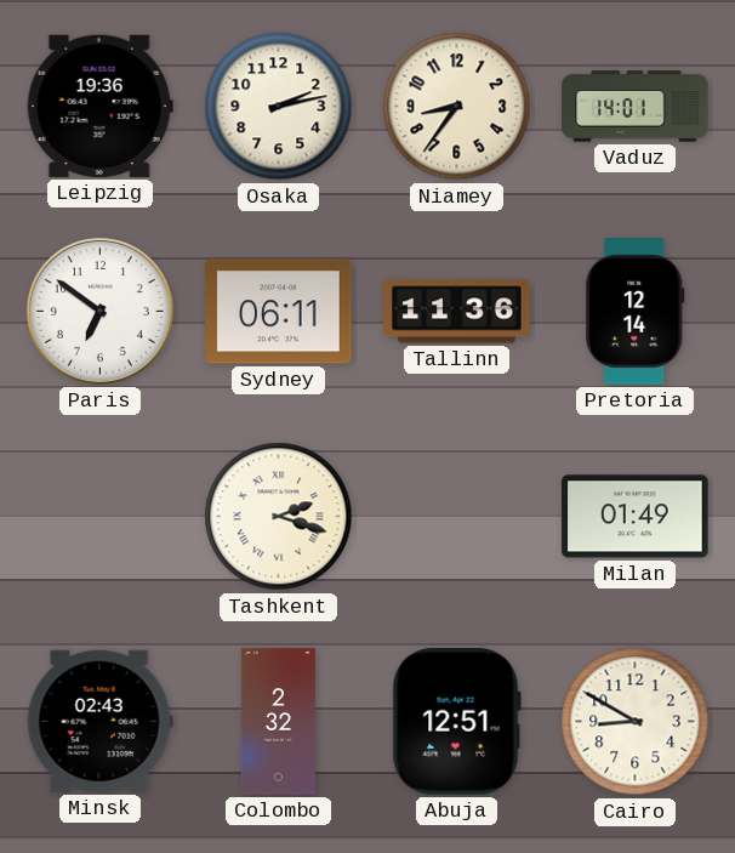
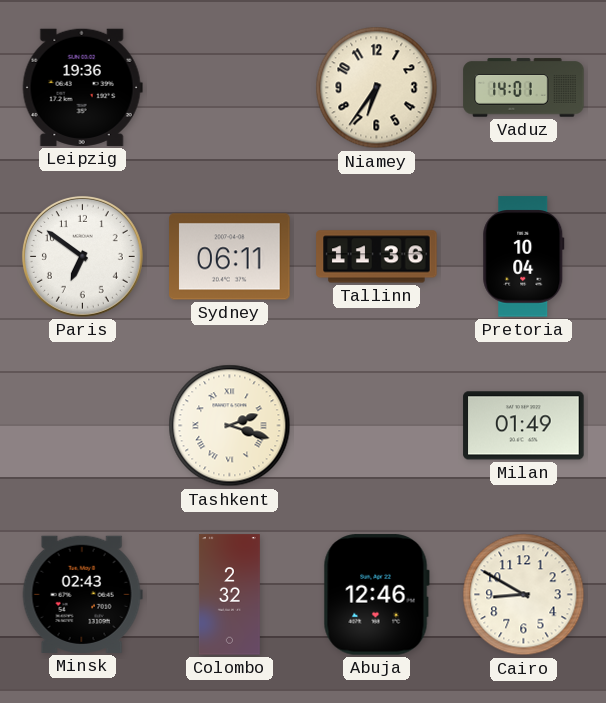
Osaka: 2:13 -> none
Niamey: 8:36 -> 6:36
Pretoria: 12:14 -> 10:04
Abuja: 12:51 -> 12:46
